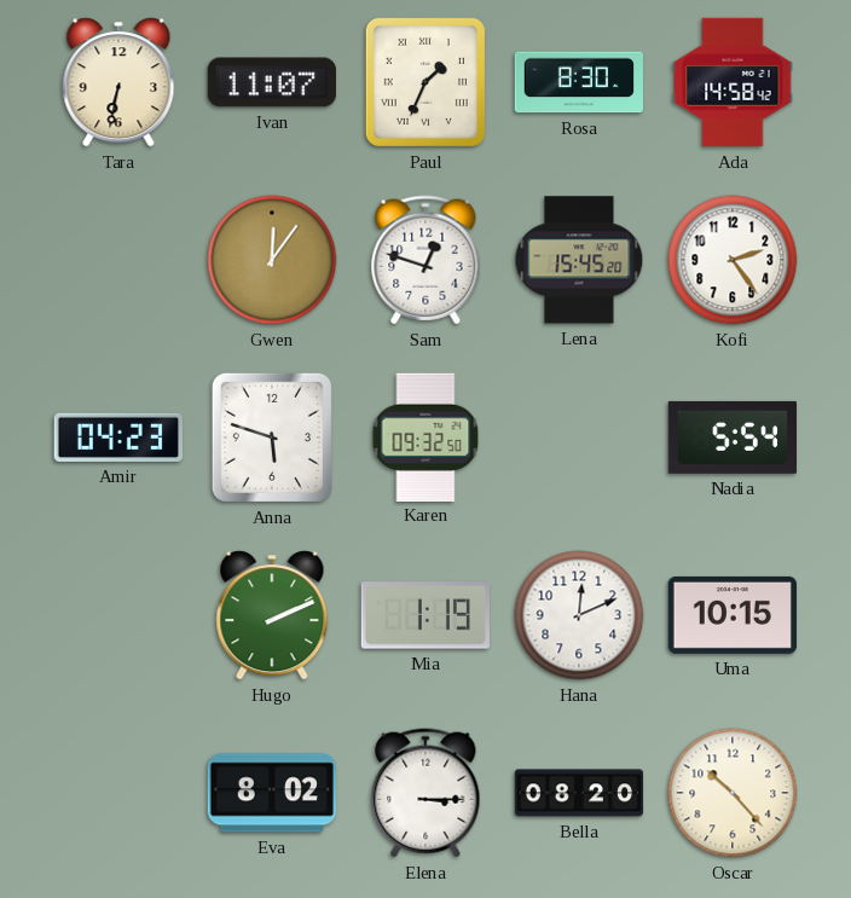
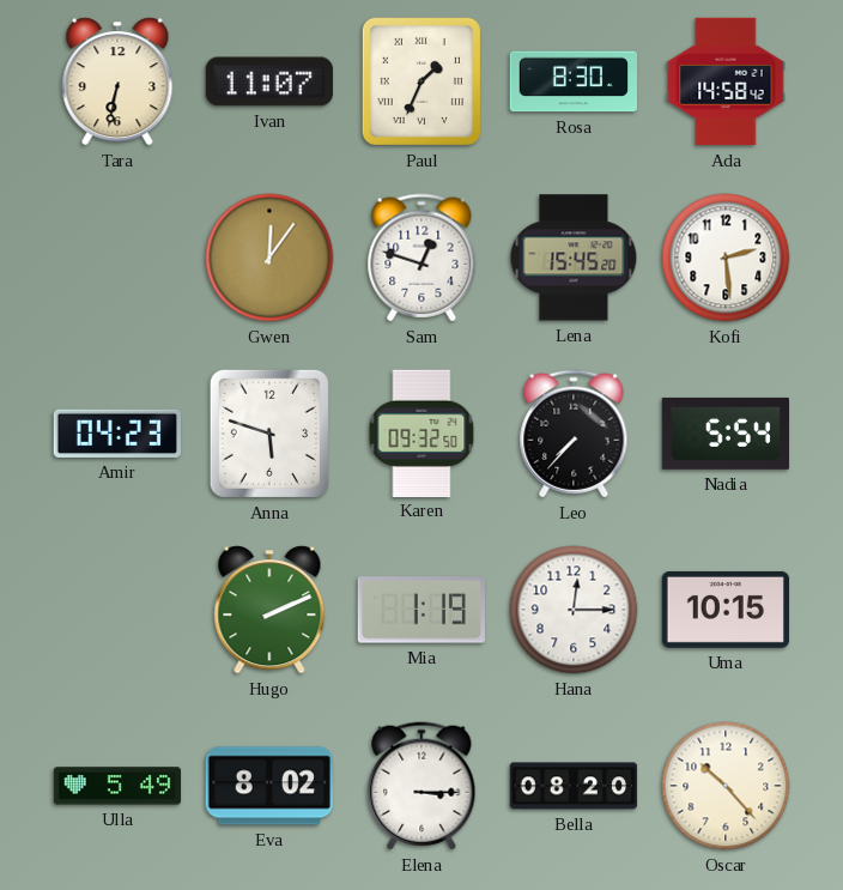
Kofi: 2:24 -> 2:29
Leo: none -> 7:37
Hana: 12:11 -> 12:15
Ulla: none -> 5:49
